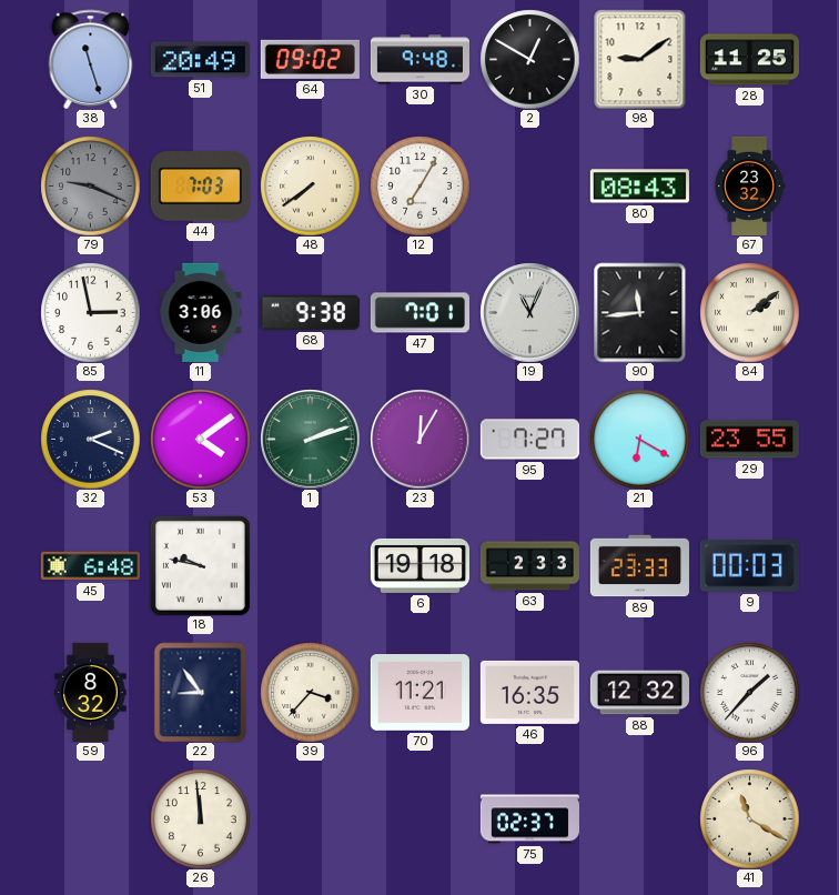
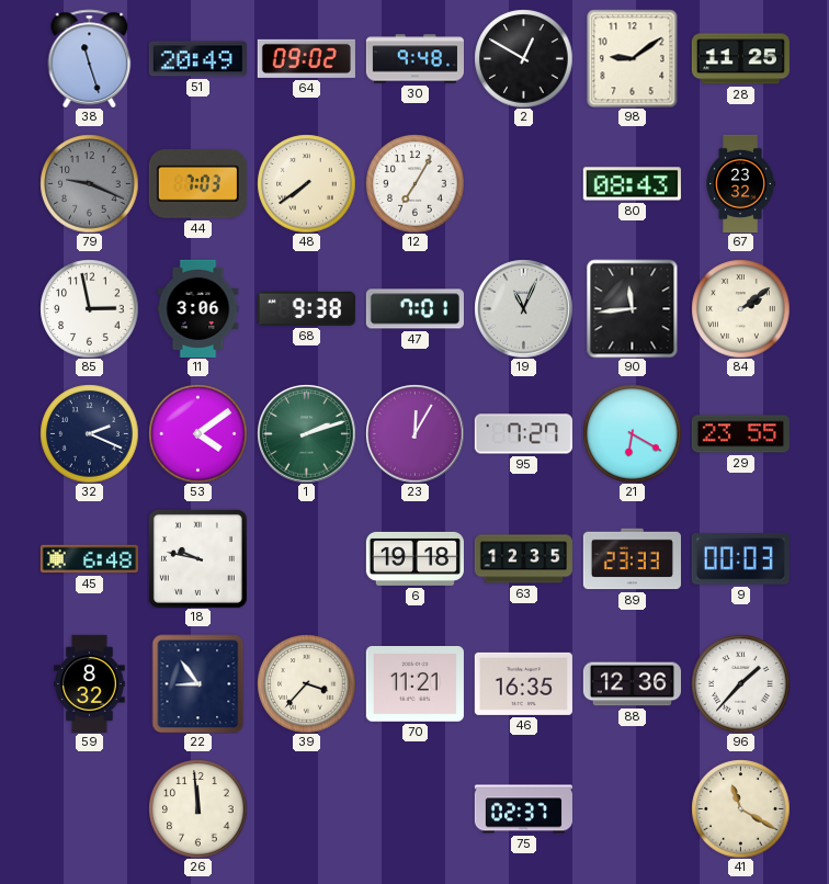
63: 2:33 -> 12:35
88: 12:32 -> 12:36
